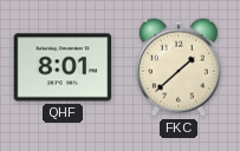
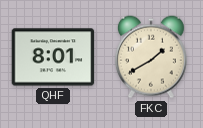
FKC: 1:38 -> 1:40
